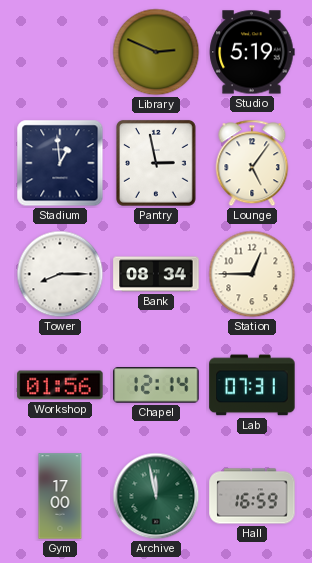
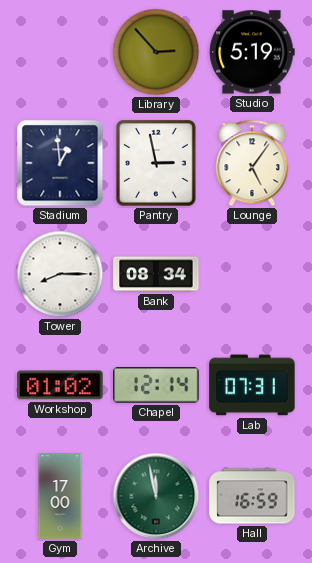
Library: 2:49 -> 2:53
Station: 12:45 -> none
Workshop: 01:56 -> 01:02
